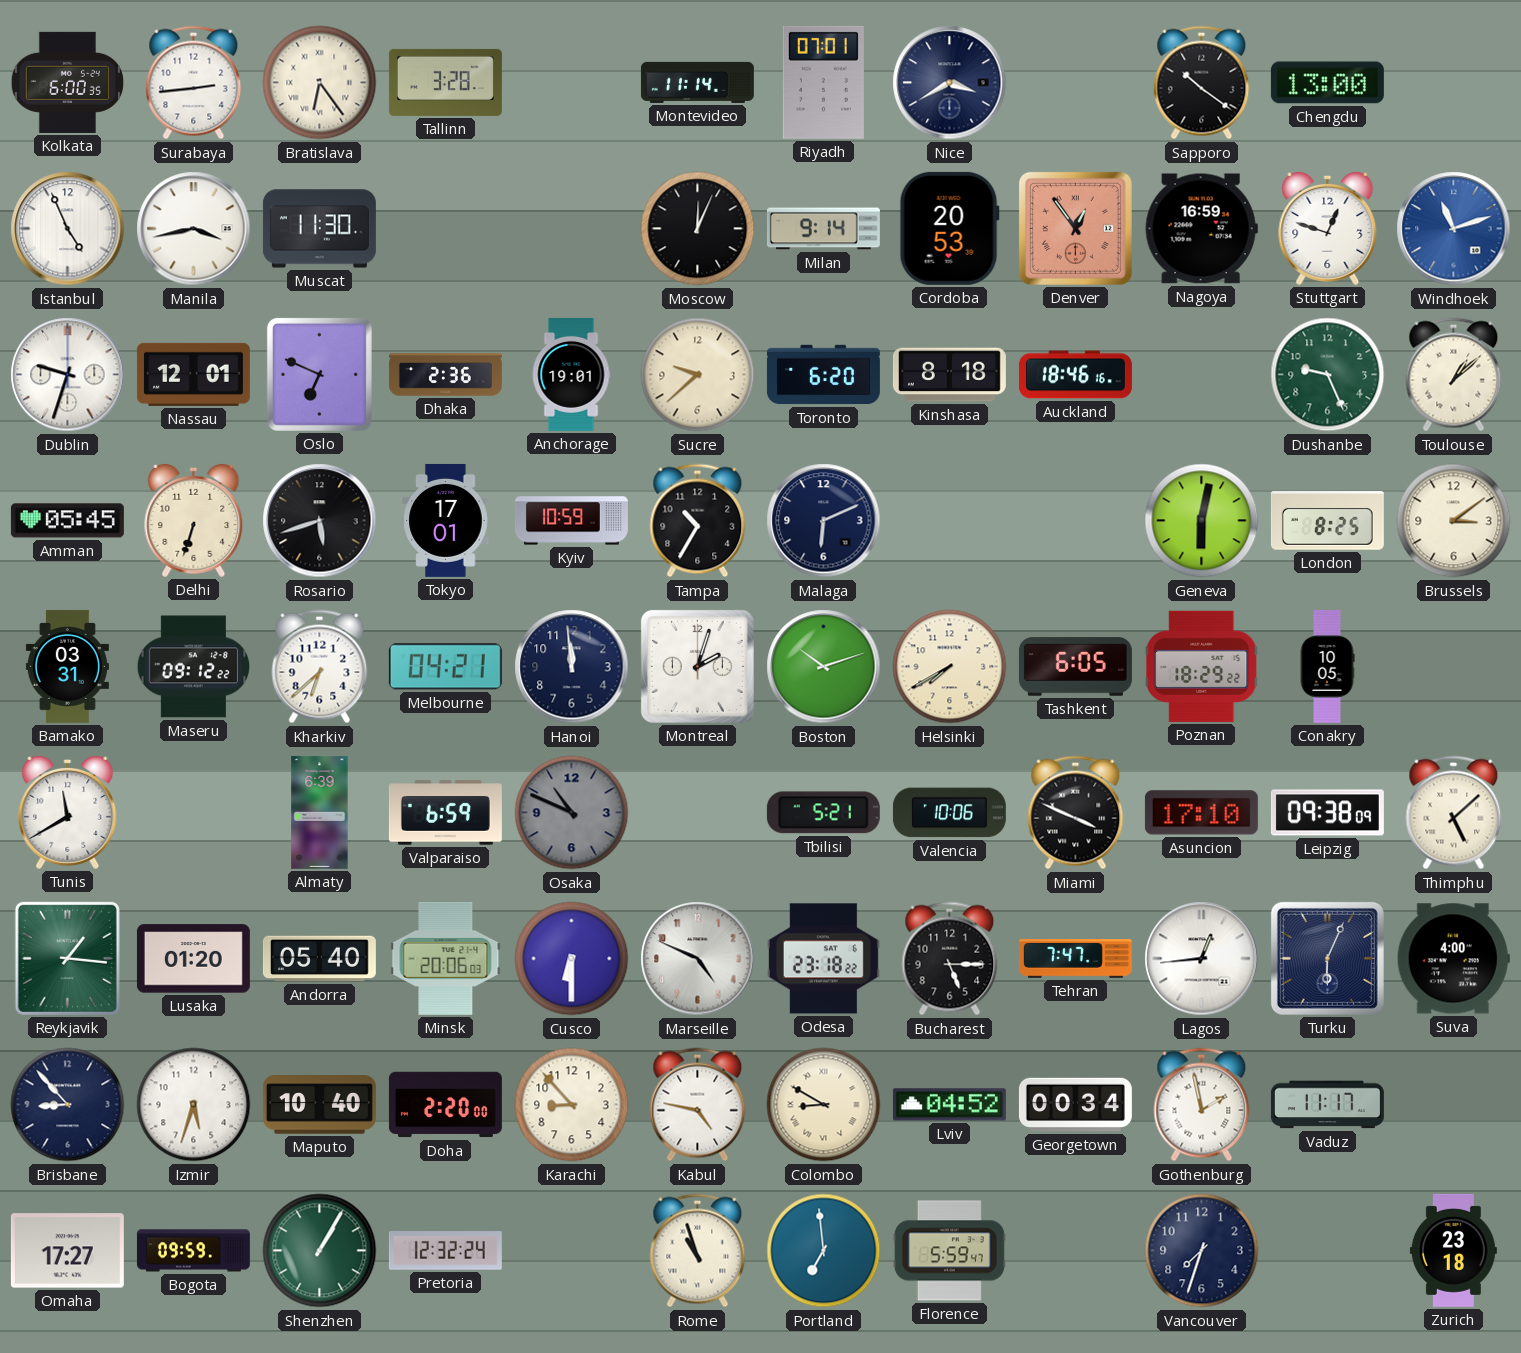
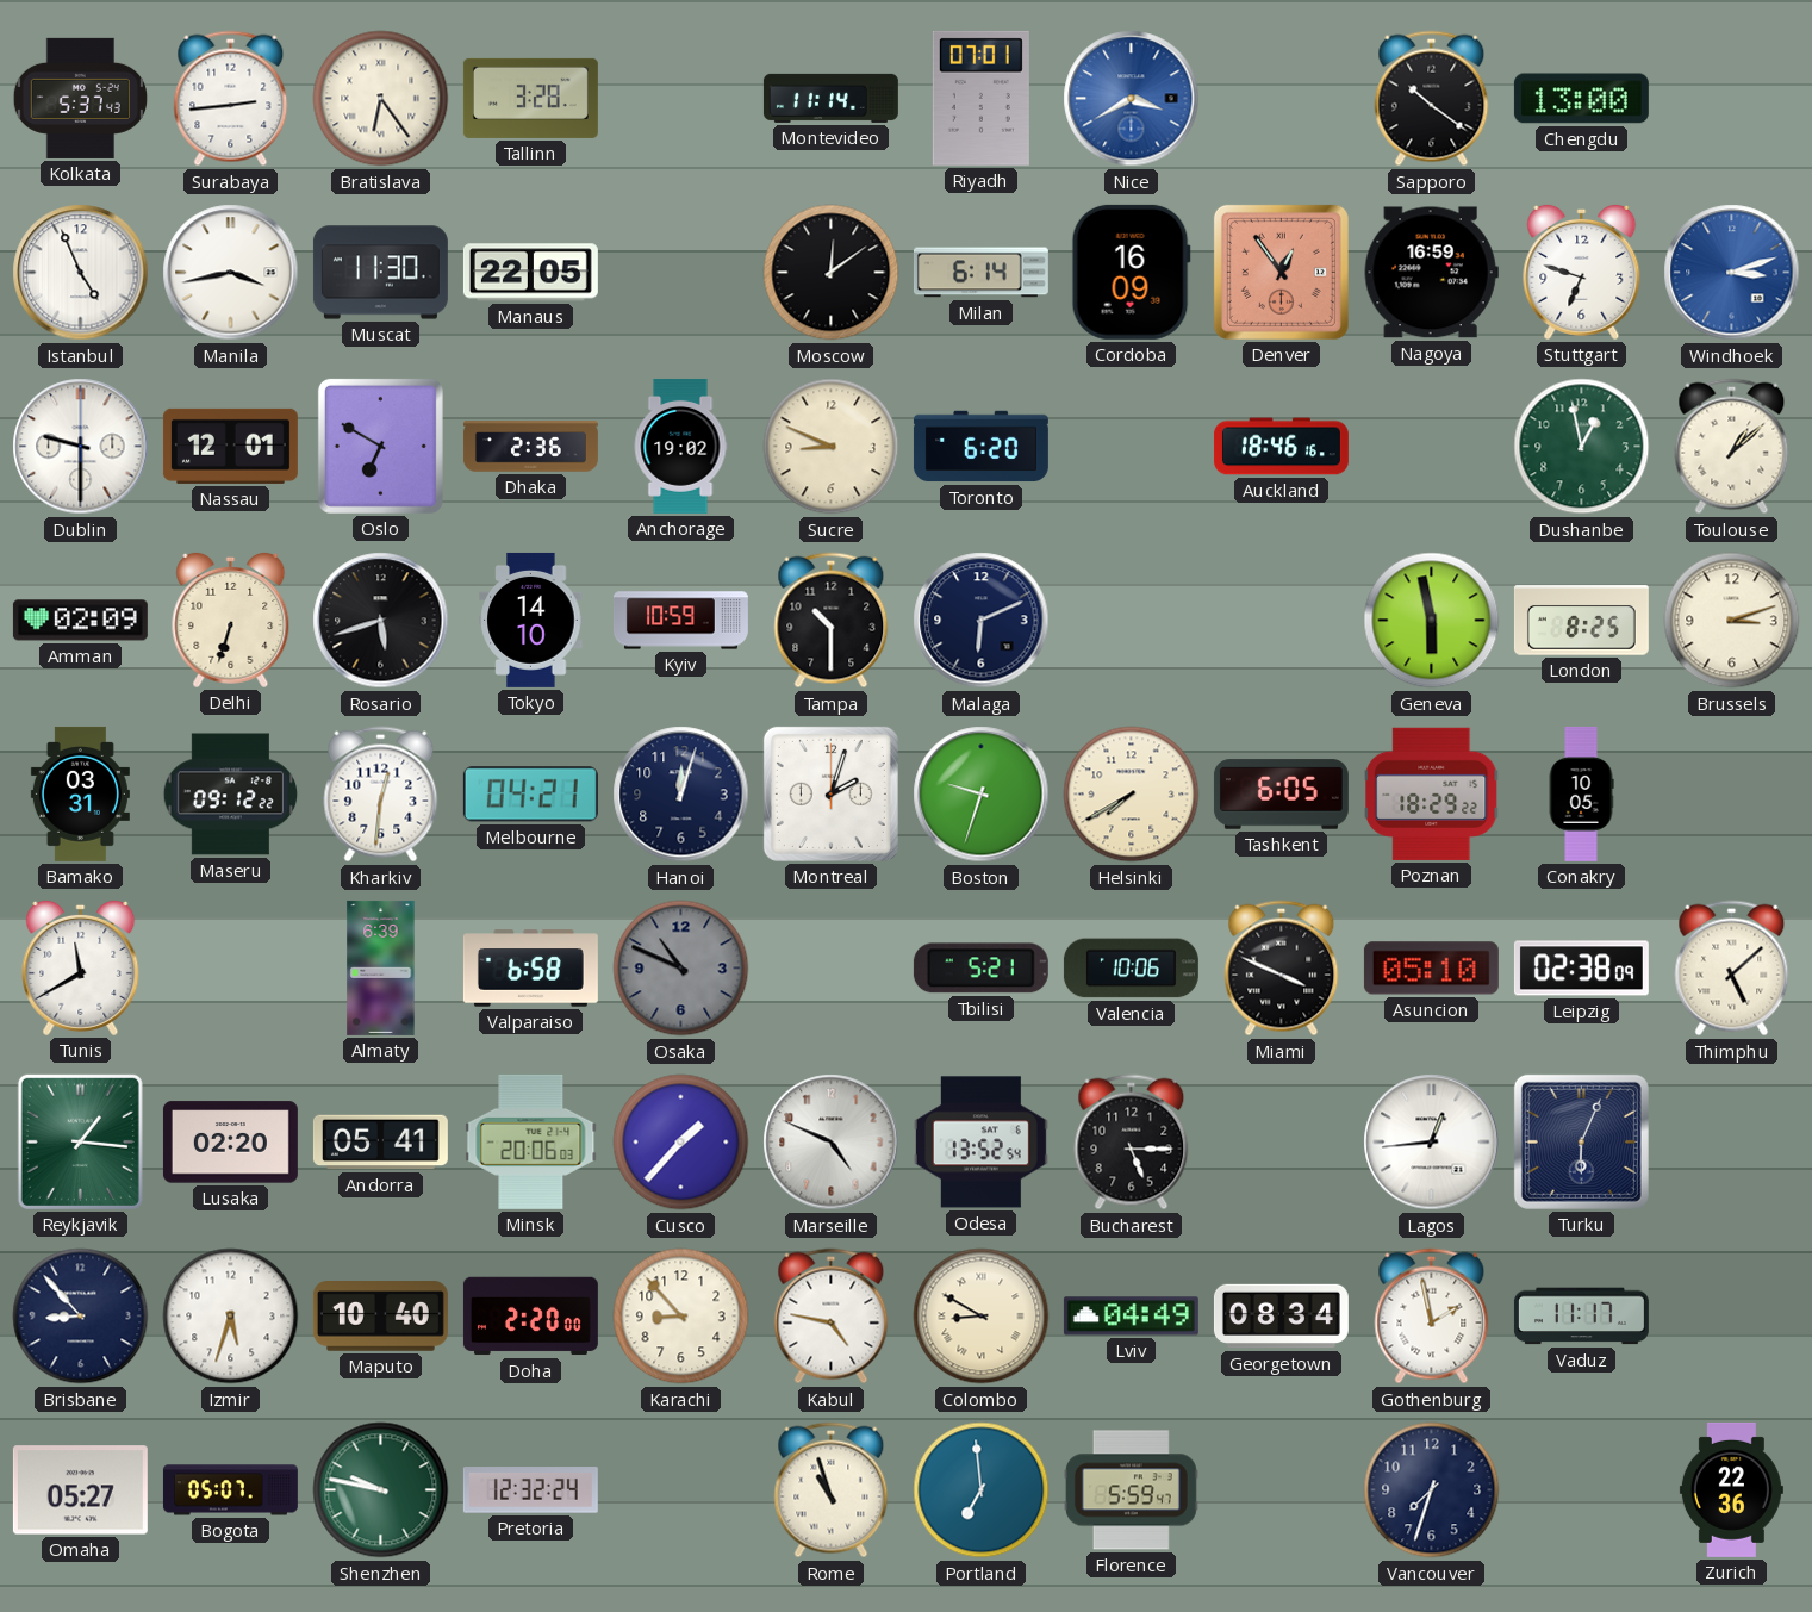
Kolkata: 6:00 -> 5:37
Nice dial: navy -> blue
Manaus: none -> 22:05
Moscow: 12:04 -> 12:09
Milan: 9:14 -> 6:14
Cordoba: 20:53 -> 16:09
Stuttgart: 12:48 -> 6:48
Windhoek: 11:12 -> 3:12
Dublin: 9:33 -> 9:30
Oslo: 6:49 -> 6:50
Anchorage: 19:01 -> 19:02
Sucre: 9:38 -> 8:49
Kinshasa: 8:18 -> none
Dushanbe: 9:26 -> 12:58
Amman: 05:45 -> 02:09
Tokyo: 17:01 -> 14:10
Tampa: 10:35 -> 10:30
Geneva: 6:02 -> 5:58
Brussels: 3:09 -> 3:12
Kharkiv: 6:38 -> 12:31
Hanoi: 11:59 -> 12:03
Boston: 10:12 -> 9:33
Valparaiso: 6:59 -> 6:58
Asuncion: 17:10 -> 05:10
Leipzig: 09:38 -> 02:38
Lusaka: 01:20 -> 02:20
Andorra: 05:40 -> 05:41
Cusco: 6:30 -> 1:37
Odesa: 23:18 -> 13:52
Tehran: 7:47 -> none
Suva: 4:00 -> none
Lviv: 04:52 -> 04:49
Georgetown: 00:34 -> 08:34
Omaha: 17:27 -> 05:27
Bogota: 09:59 -> 05:07
Shenzhen: 1:05 -> 9:47
Zurich: 23:18 -> 22:36
